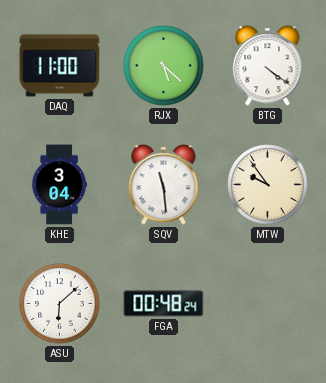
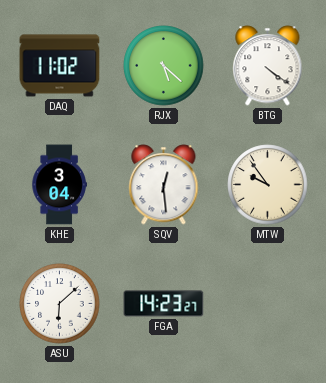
DAQ: 11:00 -> 11:02
SQV: 11:29 -> 12:29
FGA: 00:48 -> 14:23
